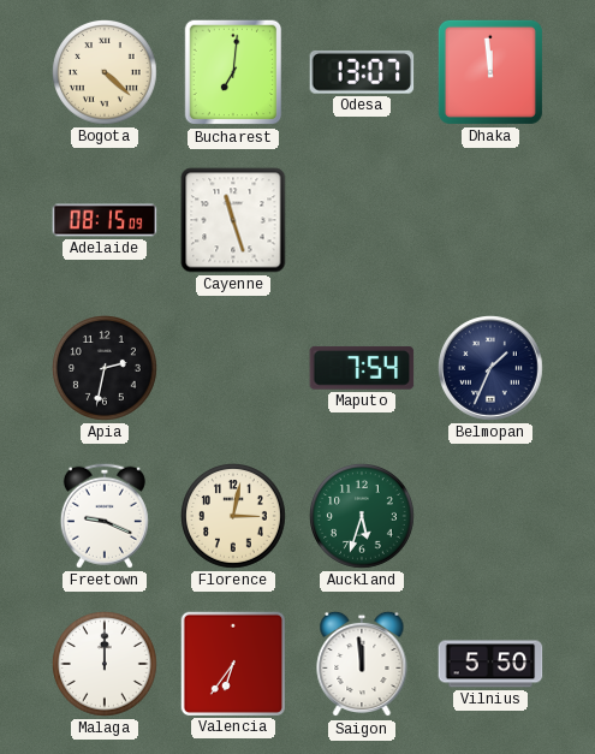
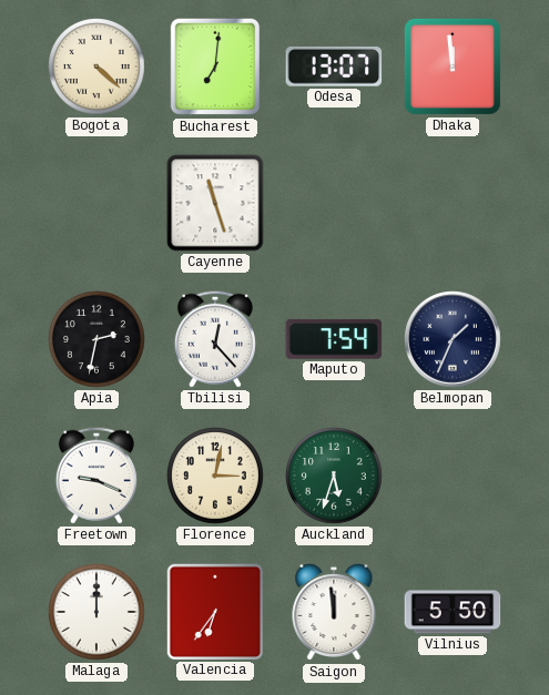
Adelaide: 08:15 -> none
Tbilisi: none -> 12:23
